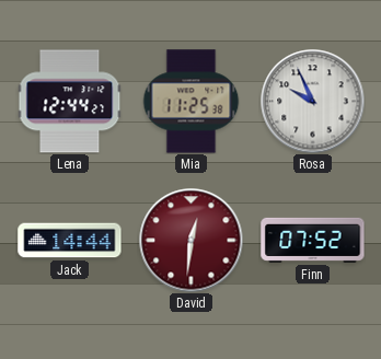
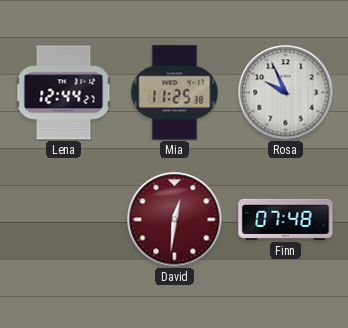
Jack: 14:44 -> none
Finn: 07:52 -> 07:48
